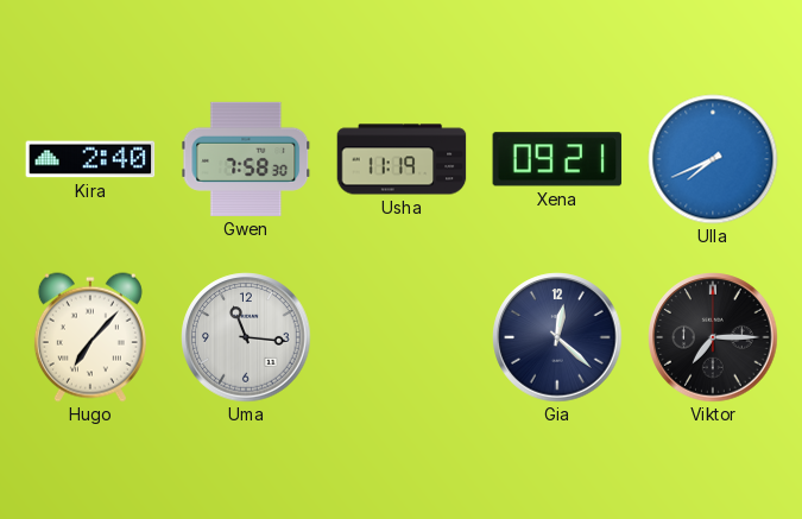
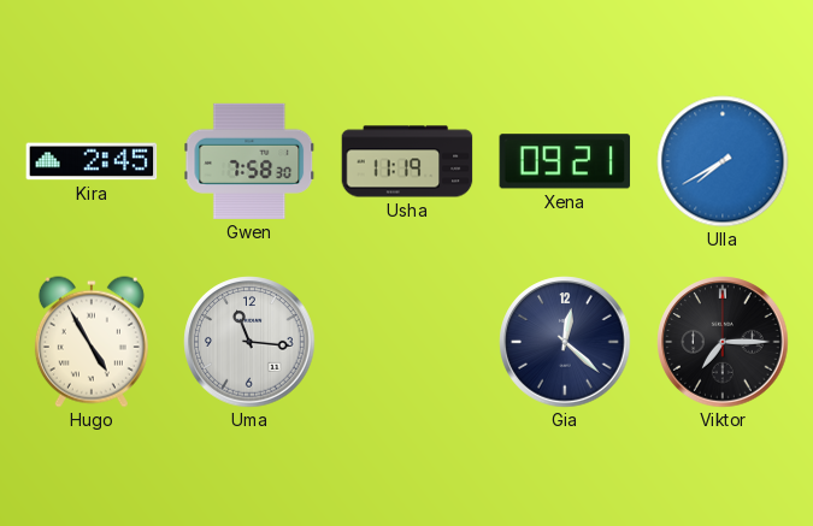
Kira: 2:40 -> 2:45
Ulla: 7:41 -> 7:40
Hugo: 7:07 -> 4:55
